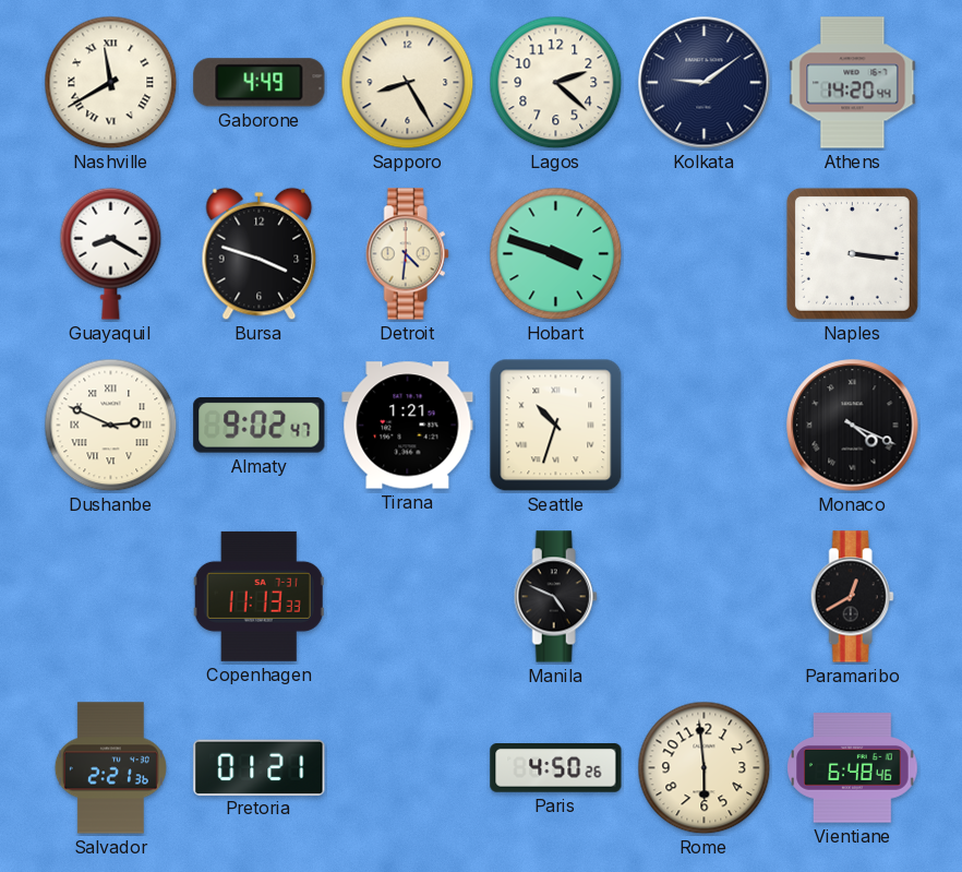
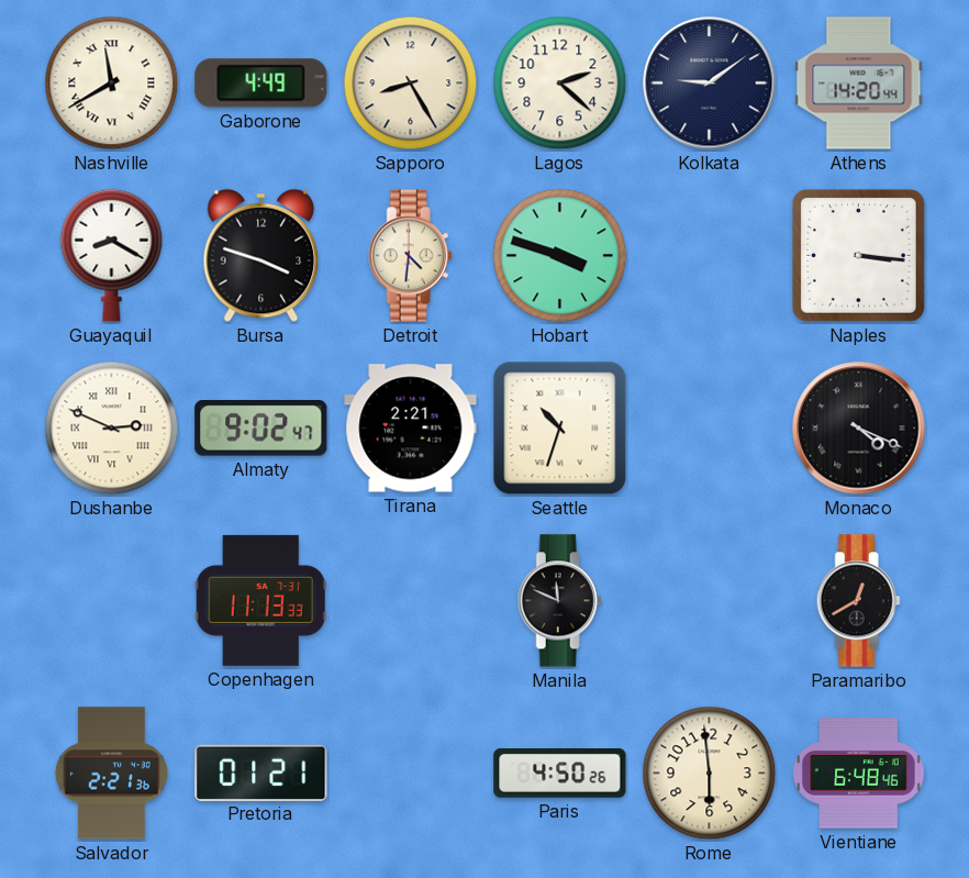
Tirana: 1:21 -> 2:21
Manila: 4:49 -> 11:49
